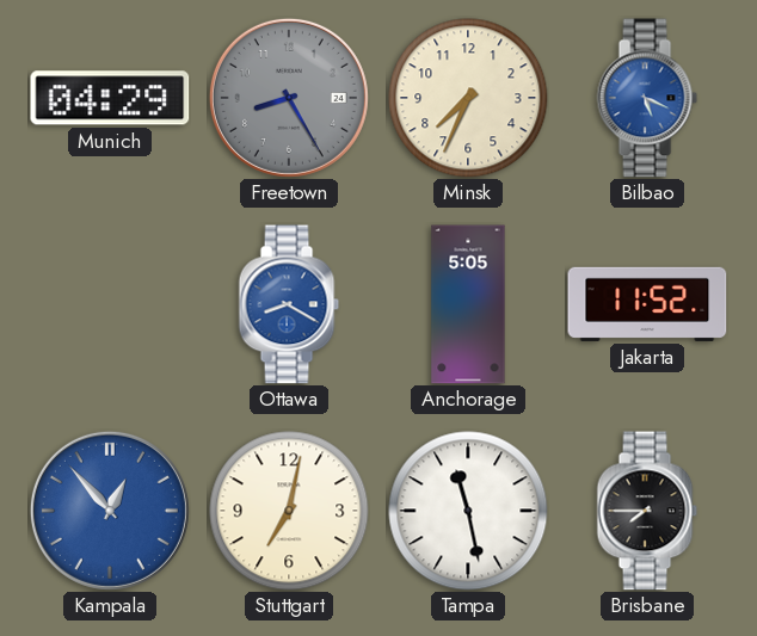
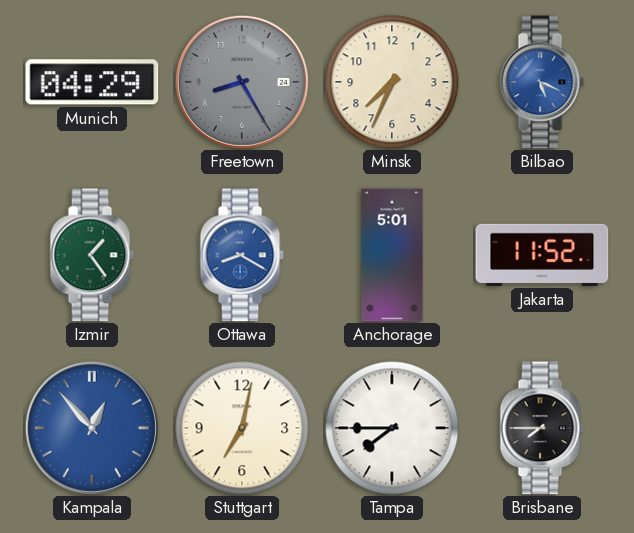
Izmir: none -> 1:24
Anchorage: 5:05 -> 5:01
Tampa: 11:28 -> 7:45
